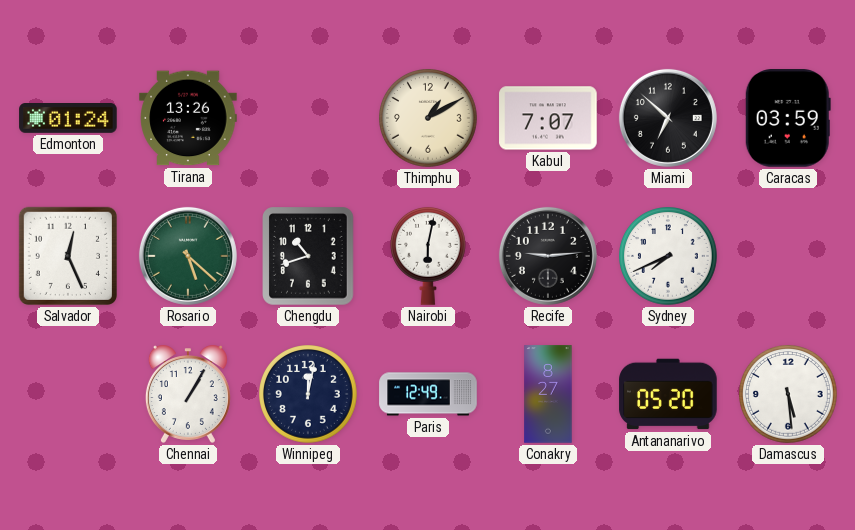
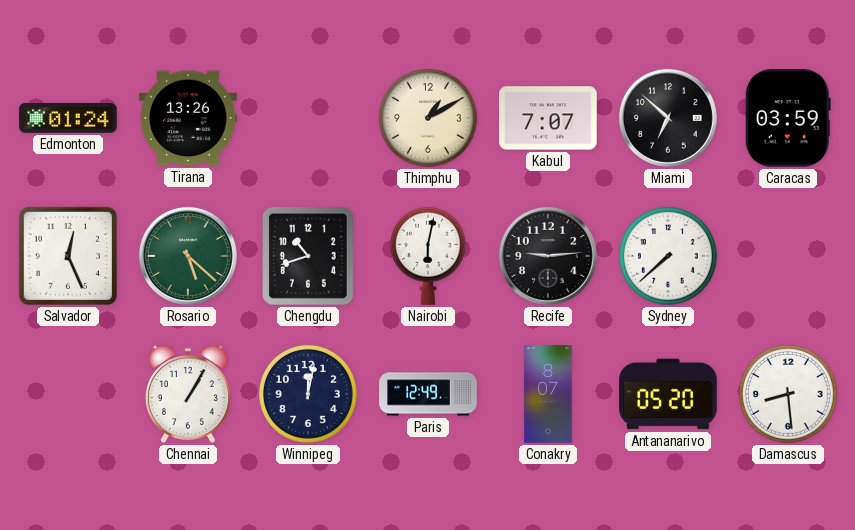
Sydney: 7:41 -> 7:38
Conakry: 8:27 -> 8:07
Damascus: 5:29 -> 8:29
